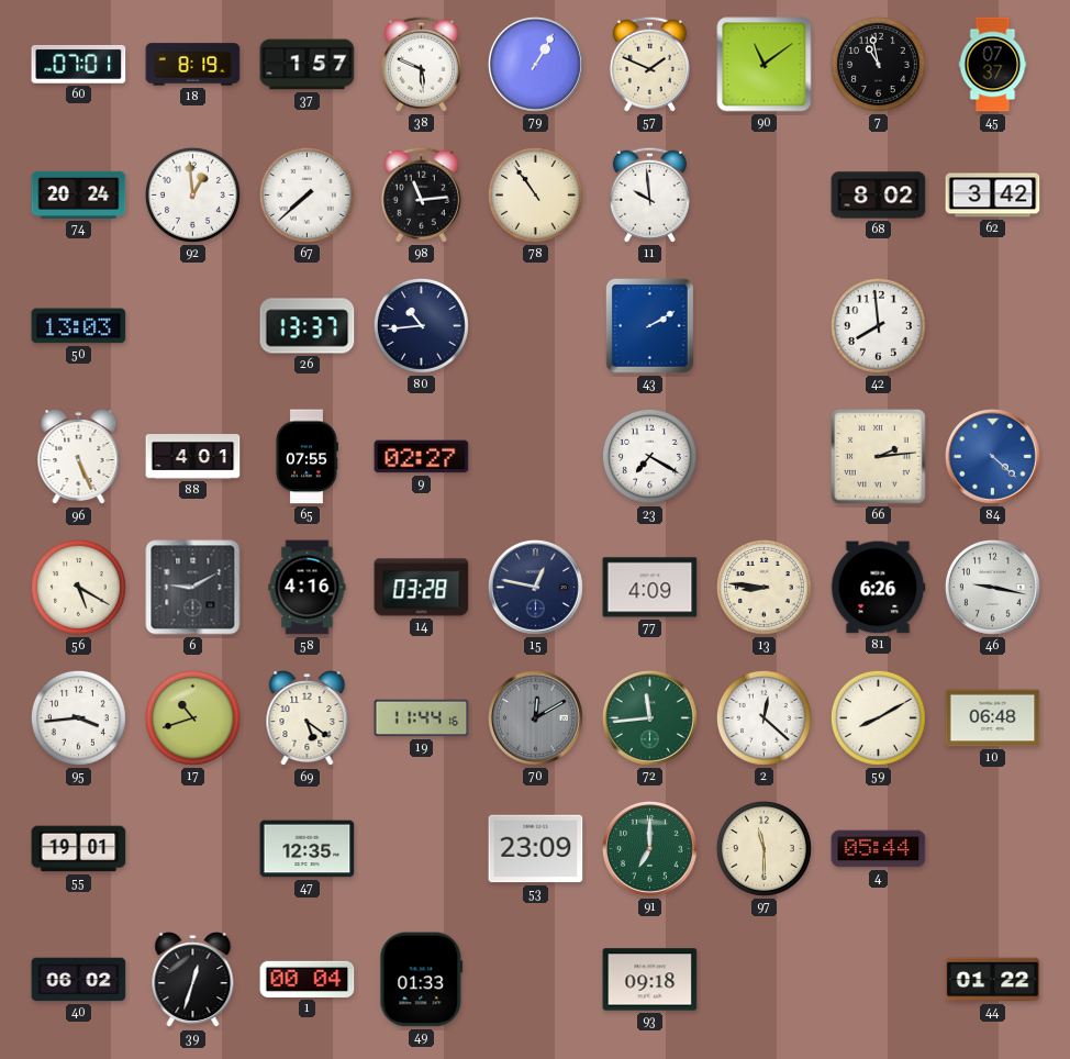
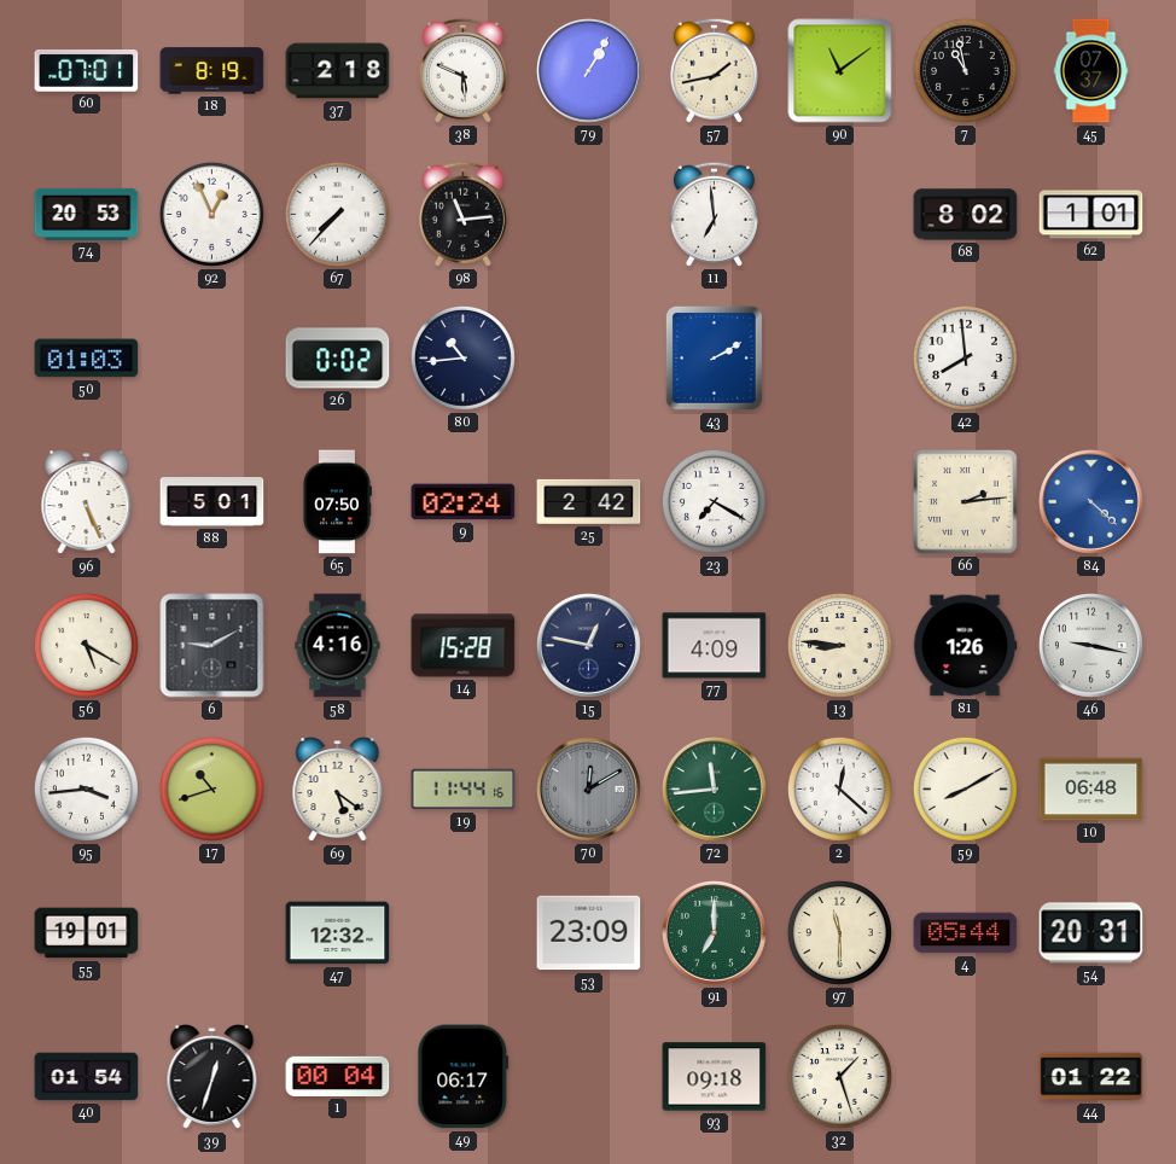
37: 1:57 -> 2:18
57: 1:49 -> 1:43
74: 20:24 -> 20:53
92: 12:59 -> 12:56
67: 7:38 -> 7:37
78: 10:54 -> none
11: 9:59 -> 6:59
62: 3:42 -> 1:01
50: 13:03 -> 01:03
26: 13:37 -> 0:02
88: 4:01 -> 5:01
65: 07:55 -> 07:50
9: 02:27 -> 02:24
25: none -> 2:42
14: 03:28 -> 15:28
81: 6:26 -> 1:26
47: 12:35 -> 12:32
54: none -> 20:31
40: 06:02 -> 01:54
49: 01:33 -> 06:17
32: none -> 1:27
